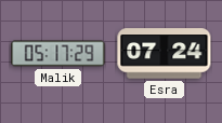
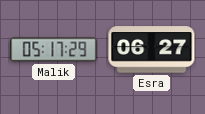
Esra: 07:24 -> 06:27
